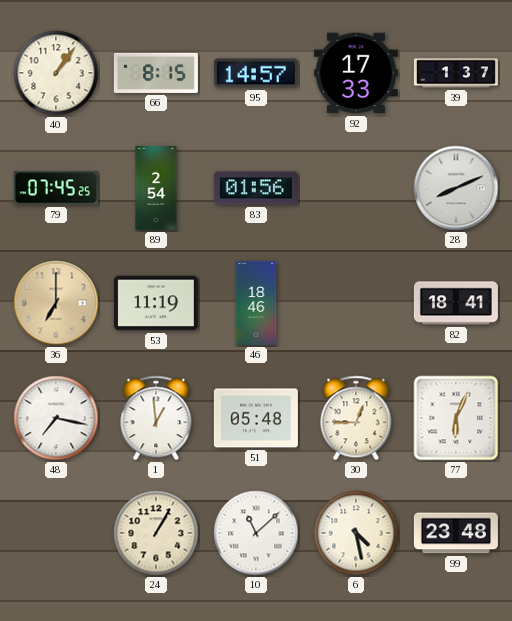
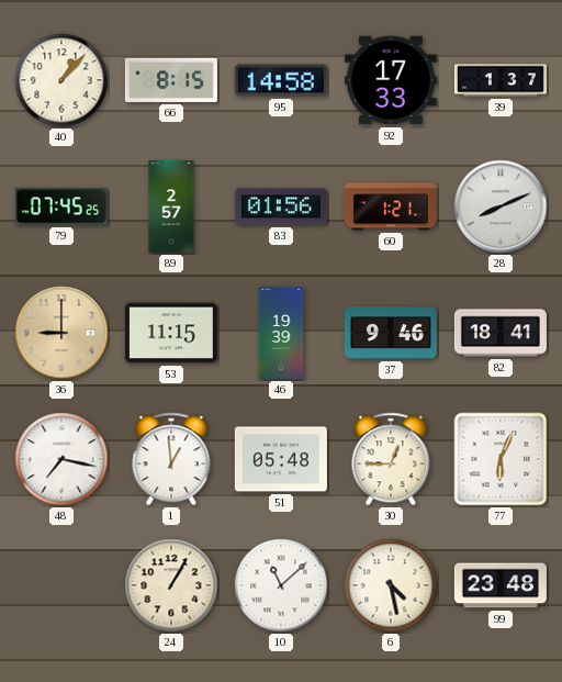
40: 1:06 -> 1:07
95: 14:57 -> 14:58
89: 2:54 -> 2:57
60: none -> 1:21
36: 7:00 -> 9:00
53: 11:19 -> 11:15
46: 18:46 -> 19:39
37: none -> 9:46
